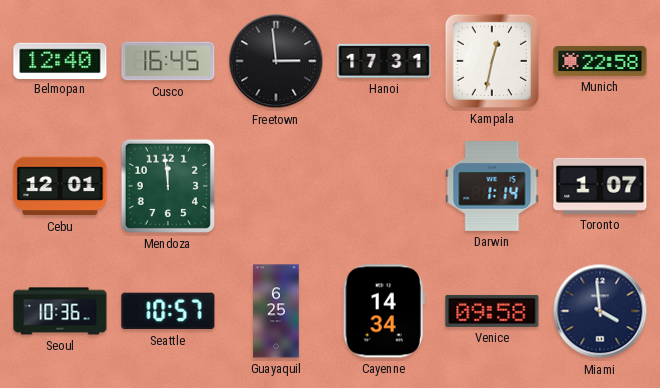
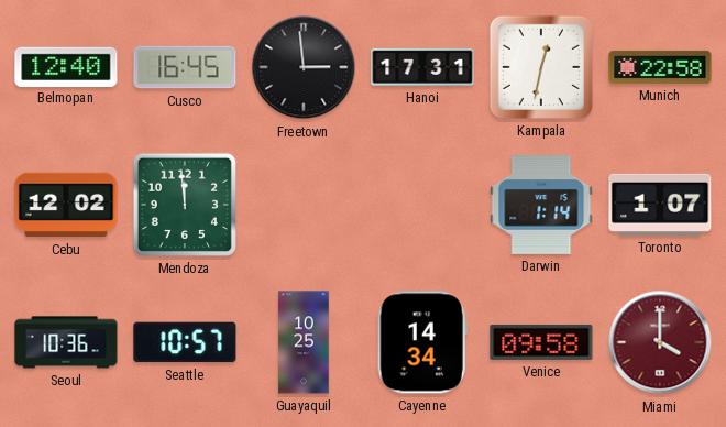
Cebu: 12:01 -> 12:02
Guayaquil: 6:25 -> 10:25
Miami: 3:59 -> 4:00
Miami dial: navy -> burgundy
